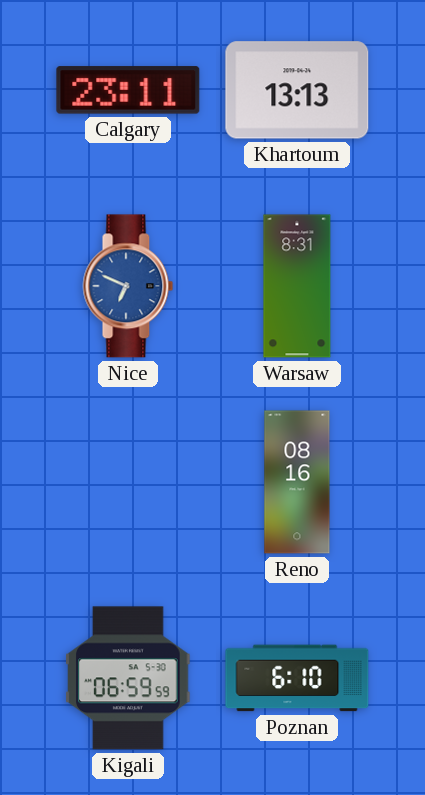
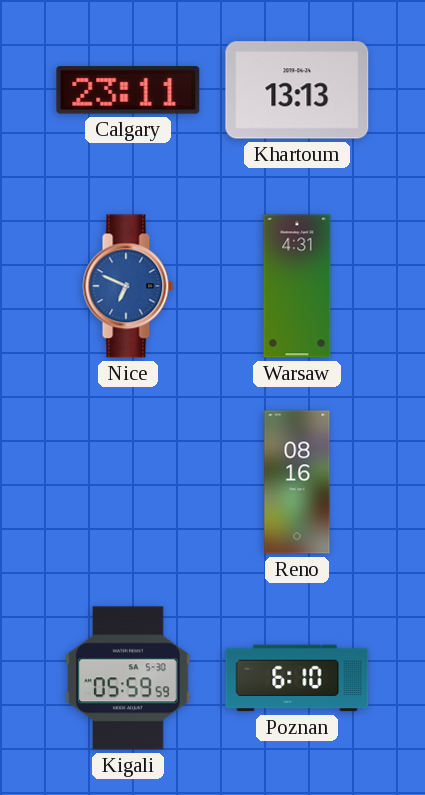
Warsaw: 8:31 -> 4:31
Kigali: 06:59 -> 05:59
